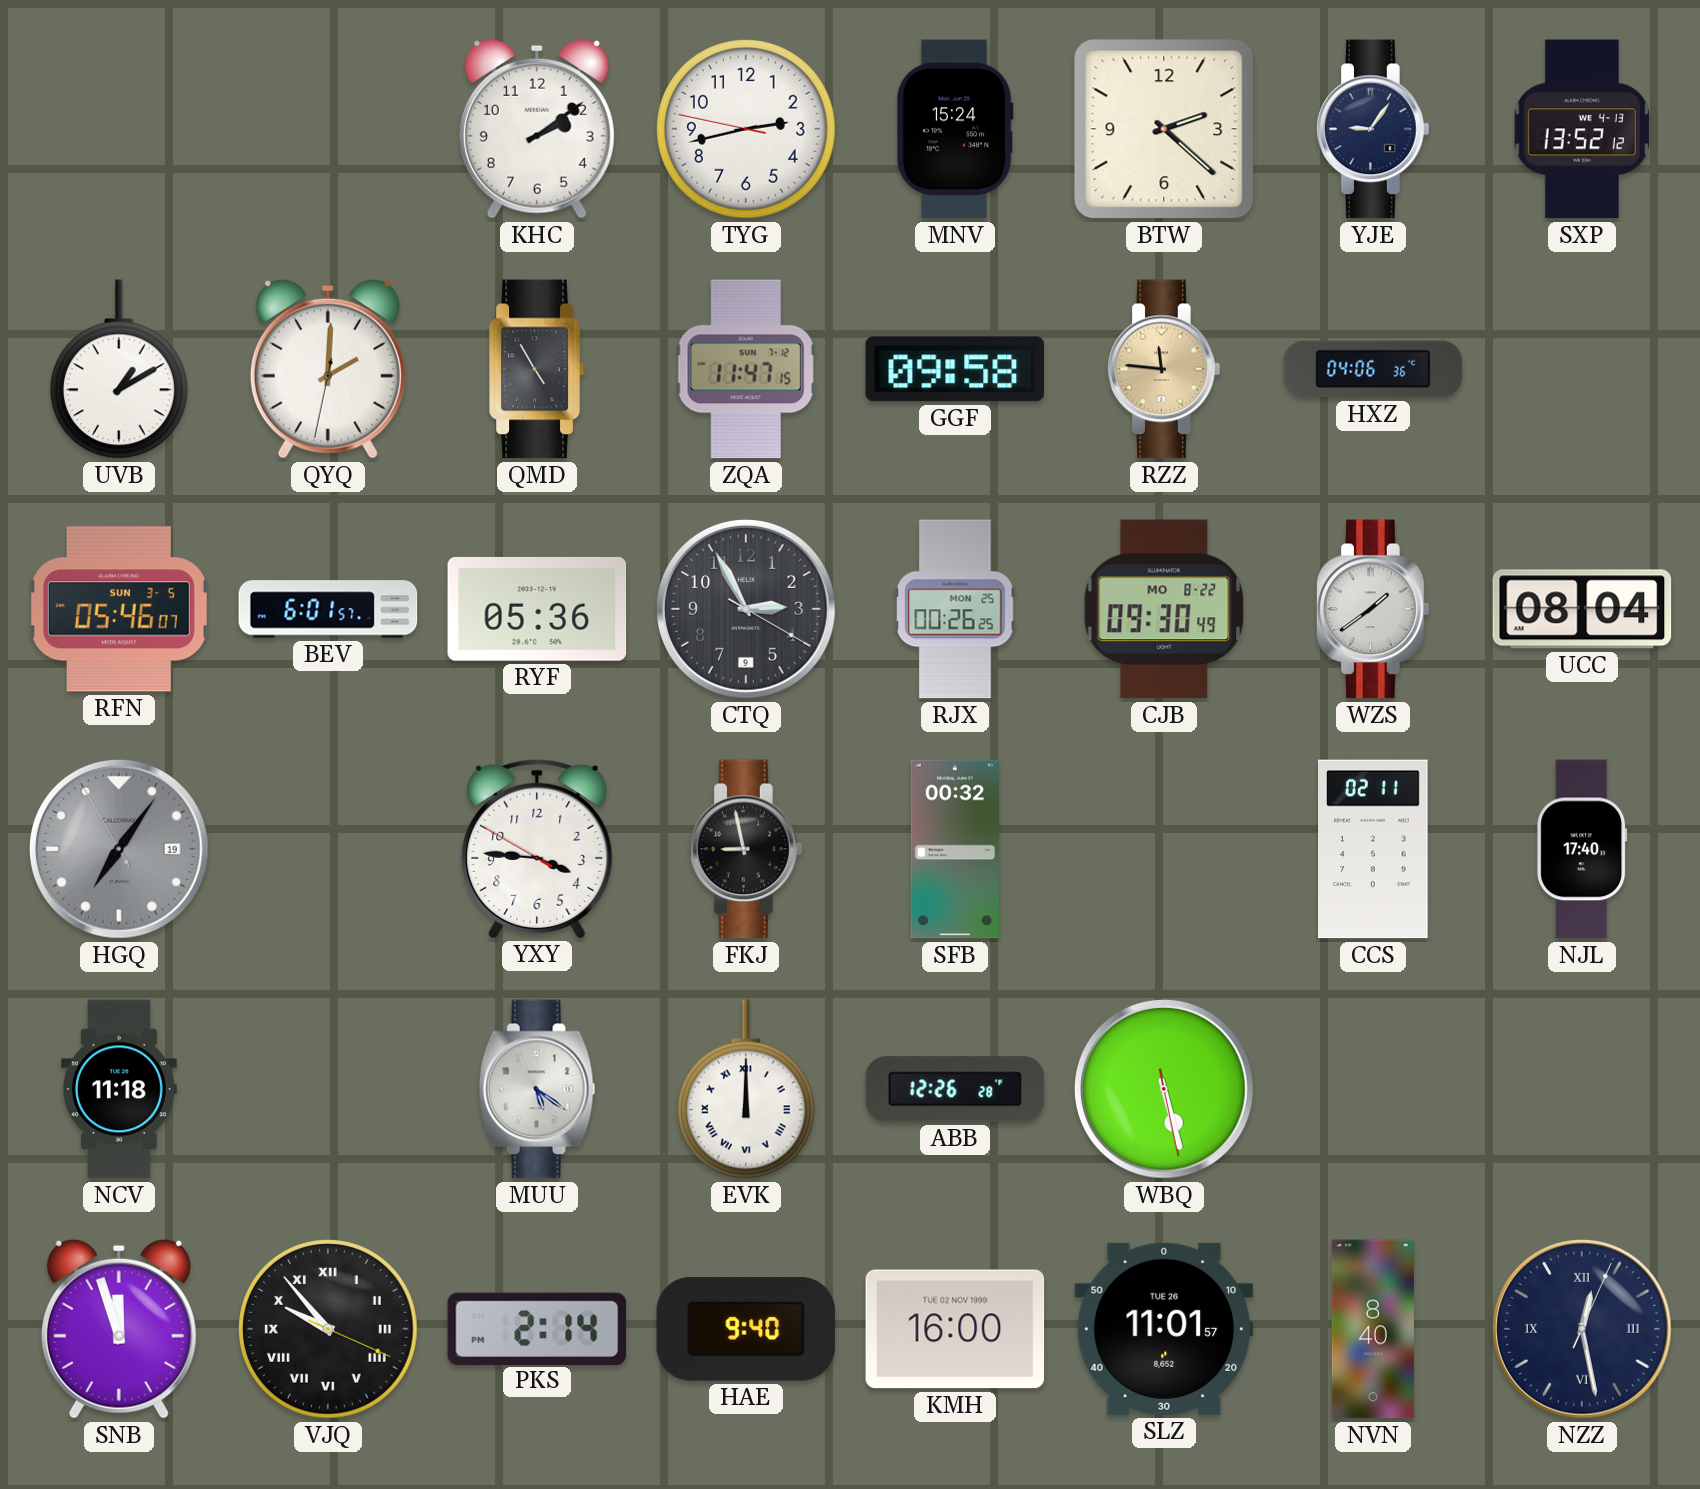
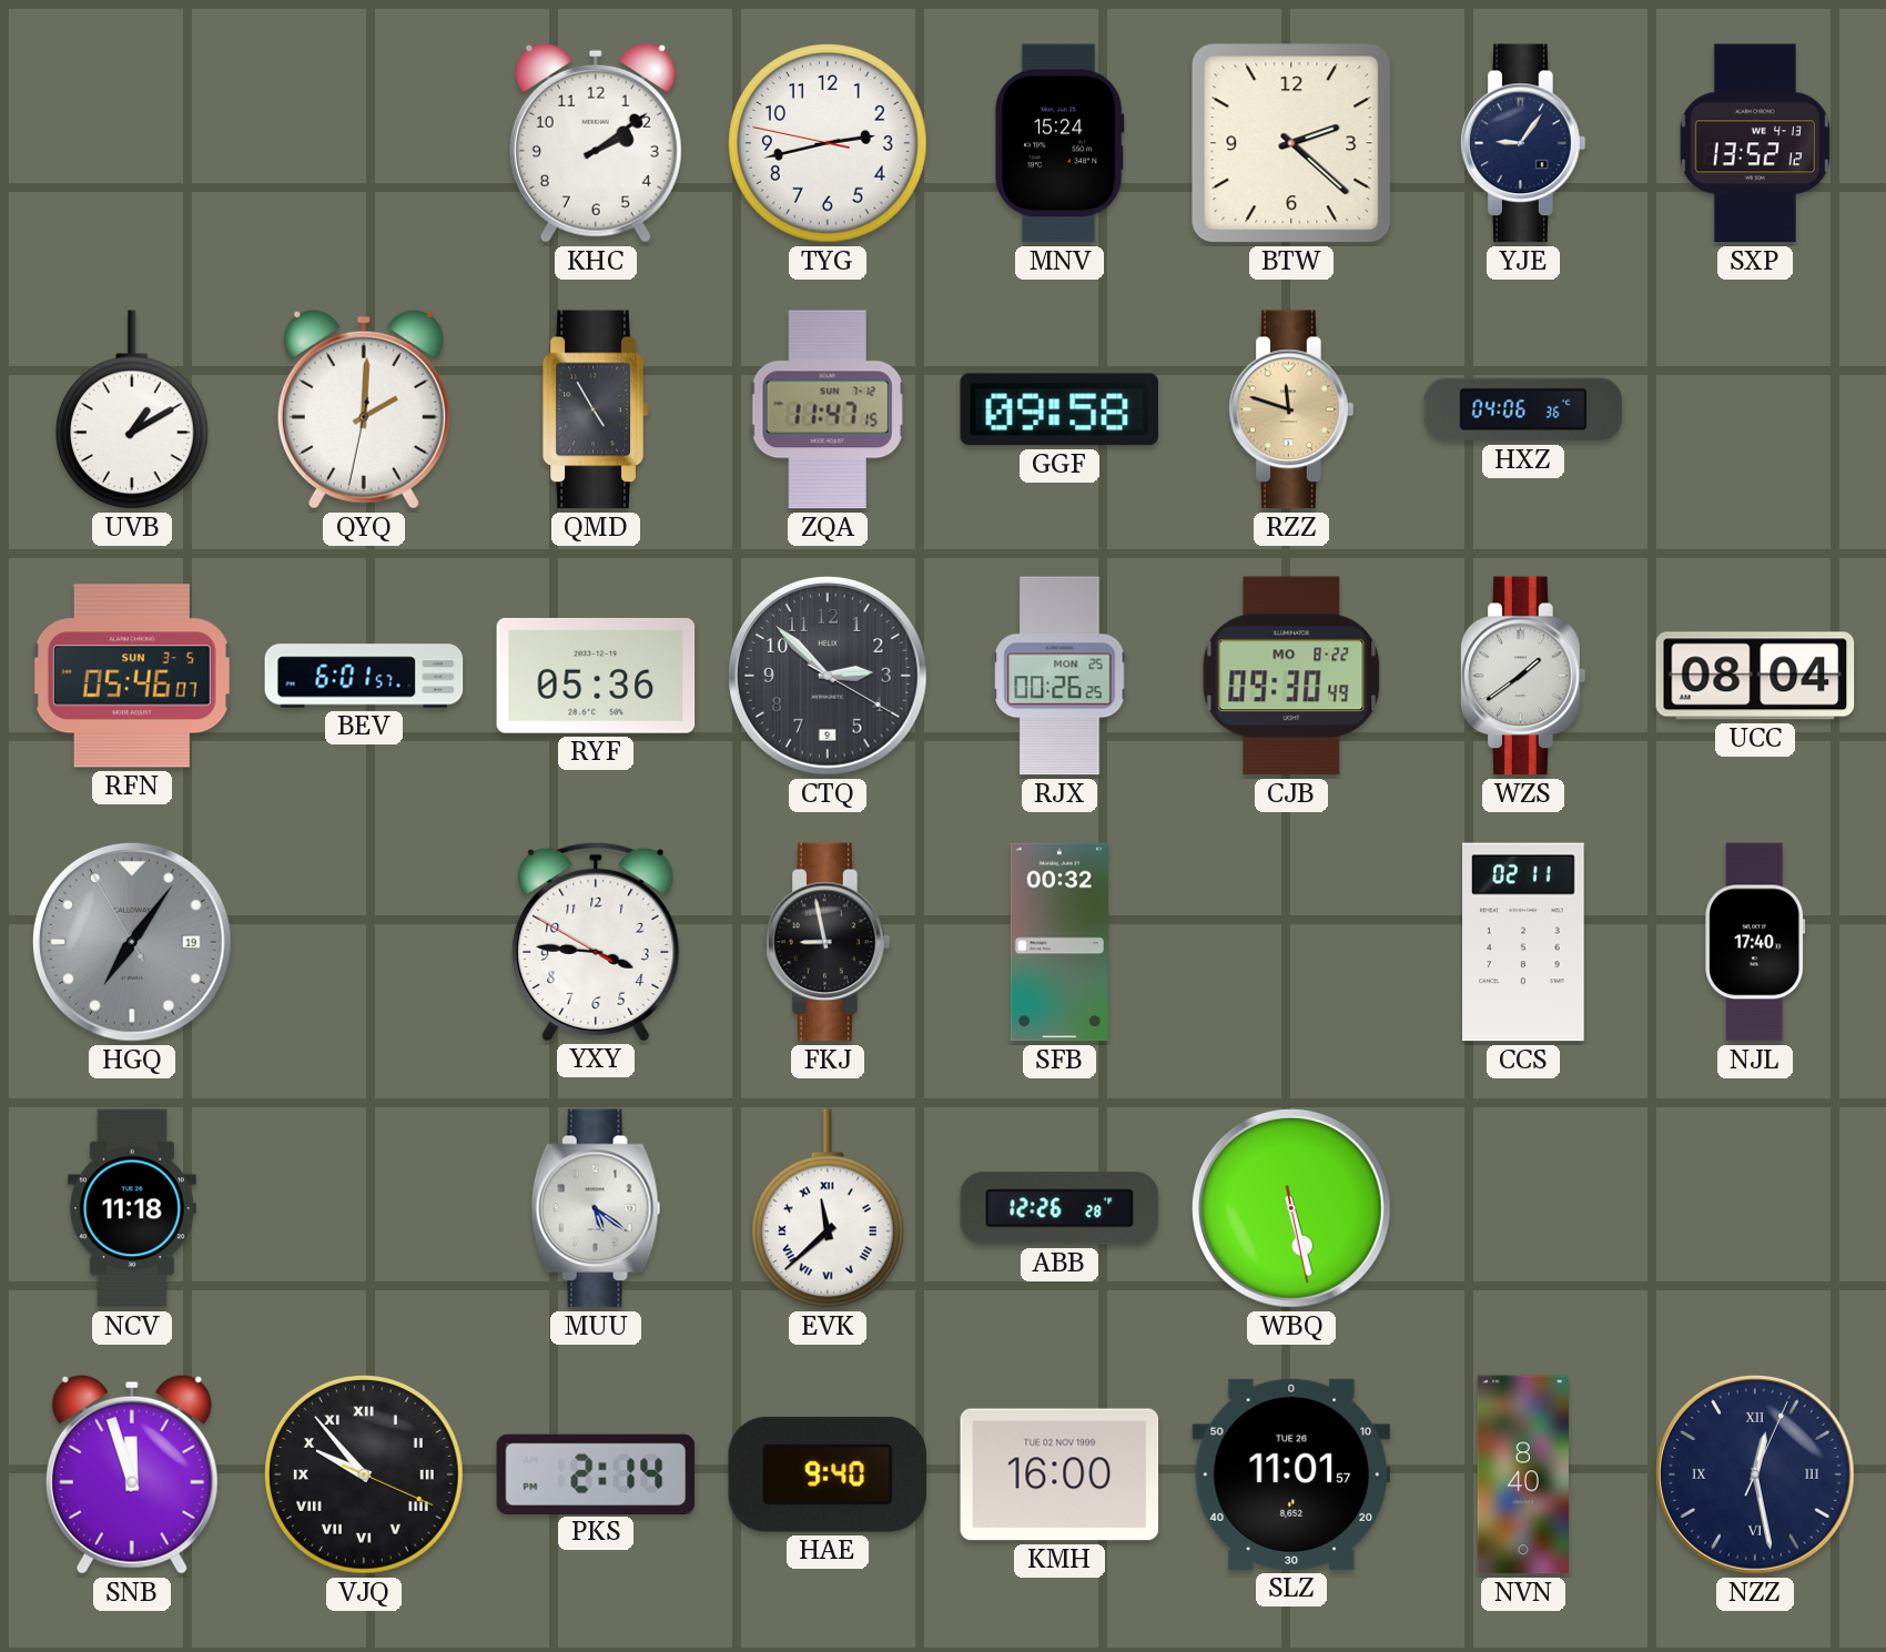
RZZ: 11:46 -> 11:48
CTQ: 2:55 -> 2:52
EVK: 12:00 -> 11:38
